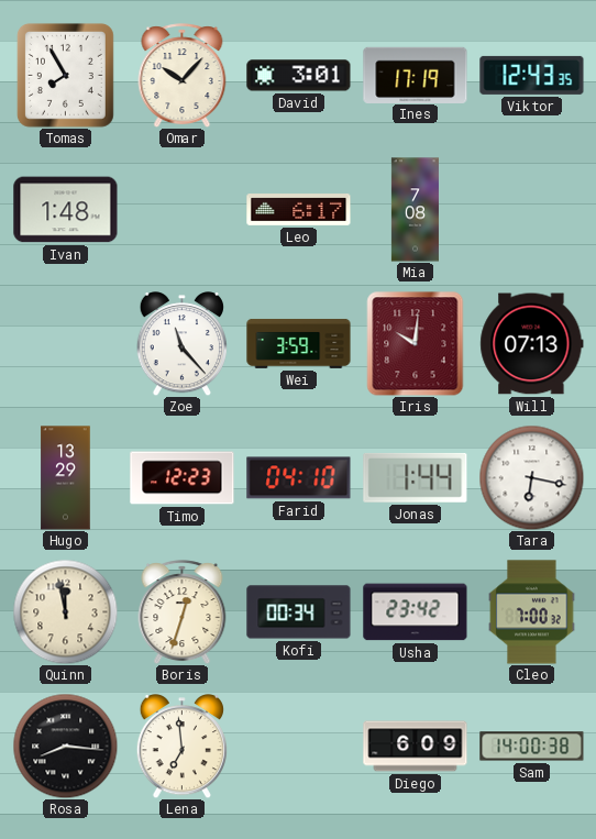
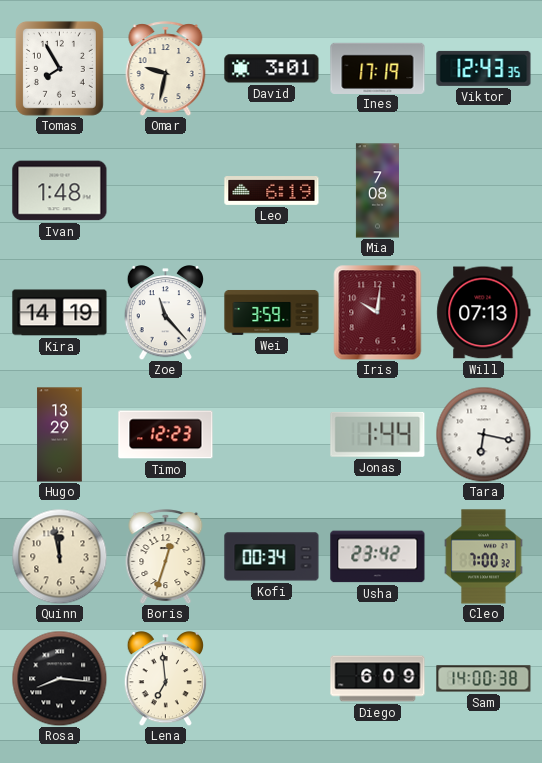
Omar: 10:07 -> 9:32
Leo: 6:17 -> 6:19
Kira: none -> 14:19
Farid: 04:10 -> none
